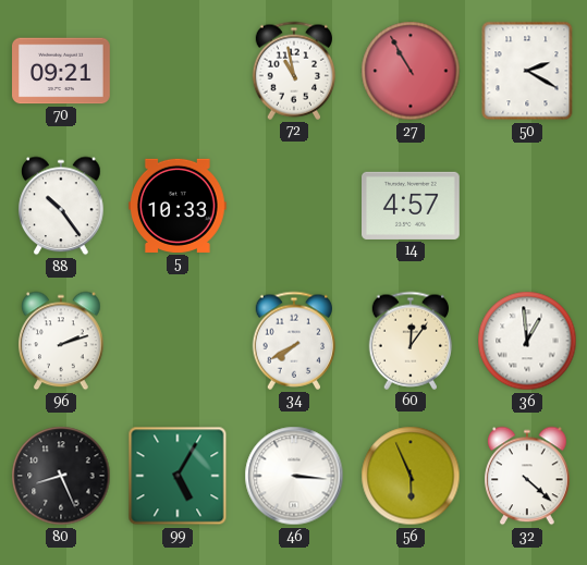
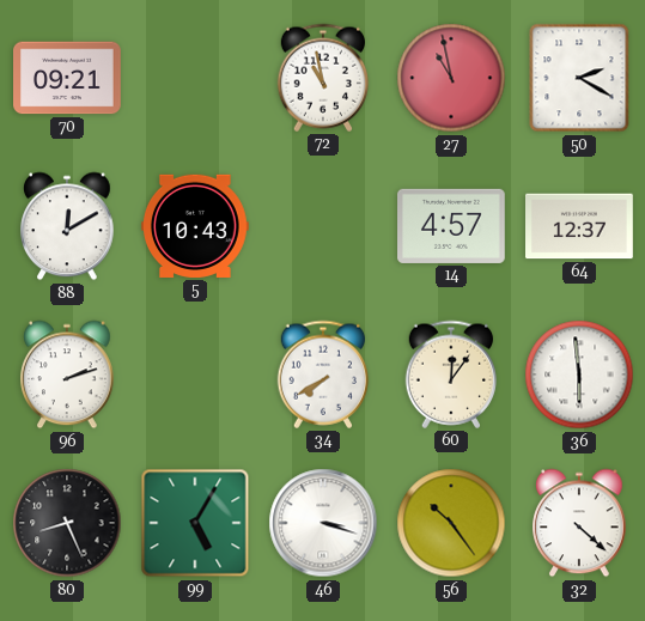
27: 10:55 -> 10:58
88: 10:24 -> 12:10
5: 10:33 -> 10:43
64: none -> 12:37
36: 12:59 -> 5:59
46: 3:16 -> 3:18
56: 5:56 -> 10:24
